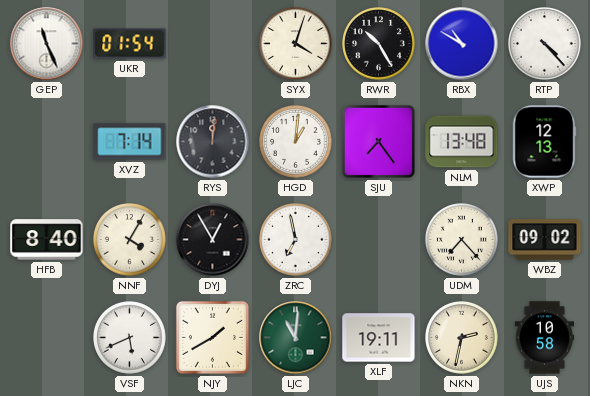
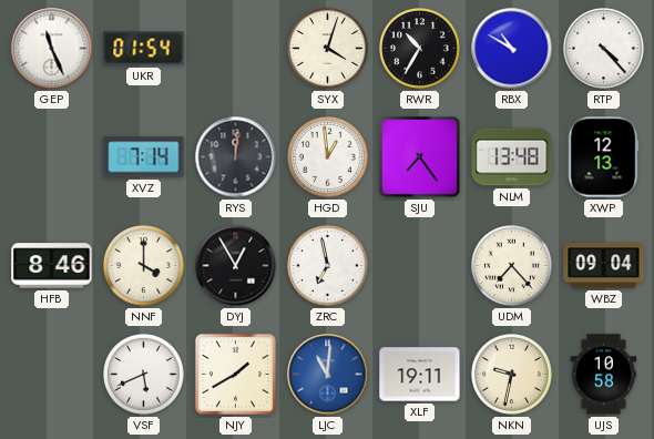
RWR: 10:25 -> 10:35
HGD: 1:01 -> 12:59
HFB: 8:40 -> 8:46
NNF: 4:05 -> 4:00
WBZ: 09:02 -> 09:04
LJC dial: green -> blue
NKN: 2:32 -> 9:32
